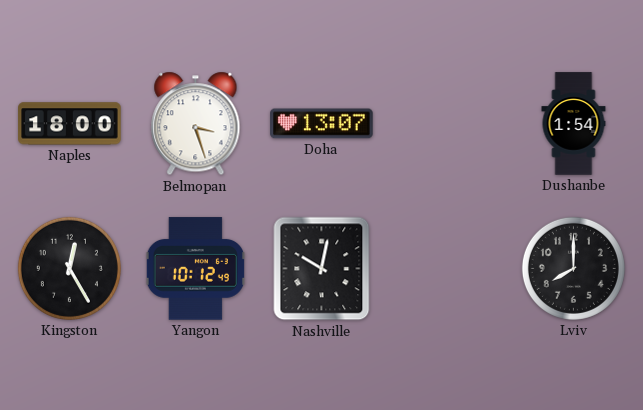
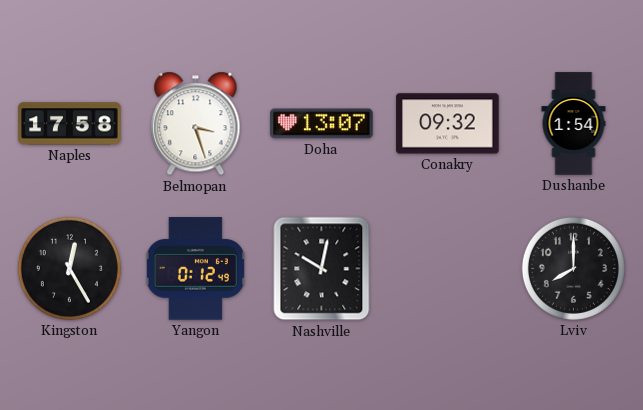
Naples: 18:00 -> 17:58
Conakry: none -> 09:32
Yangon: 10:12 -> 0:12
